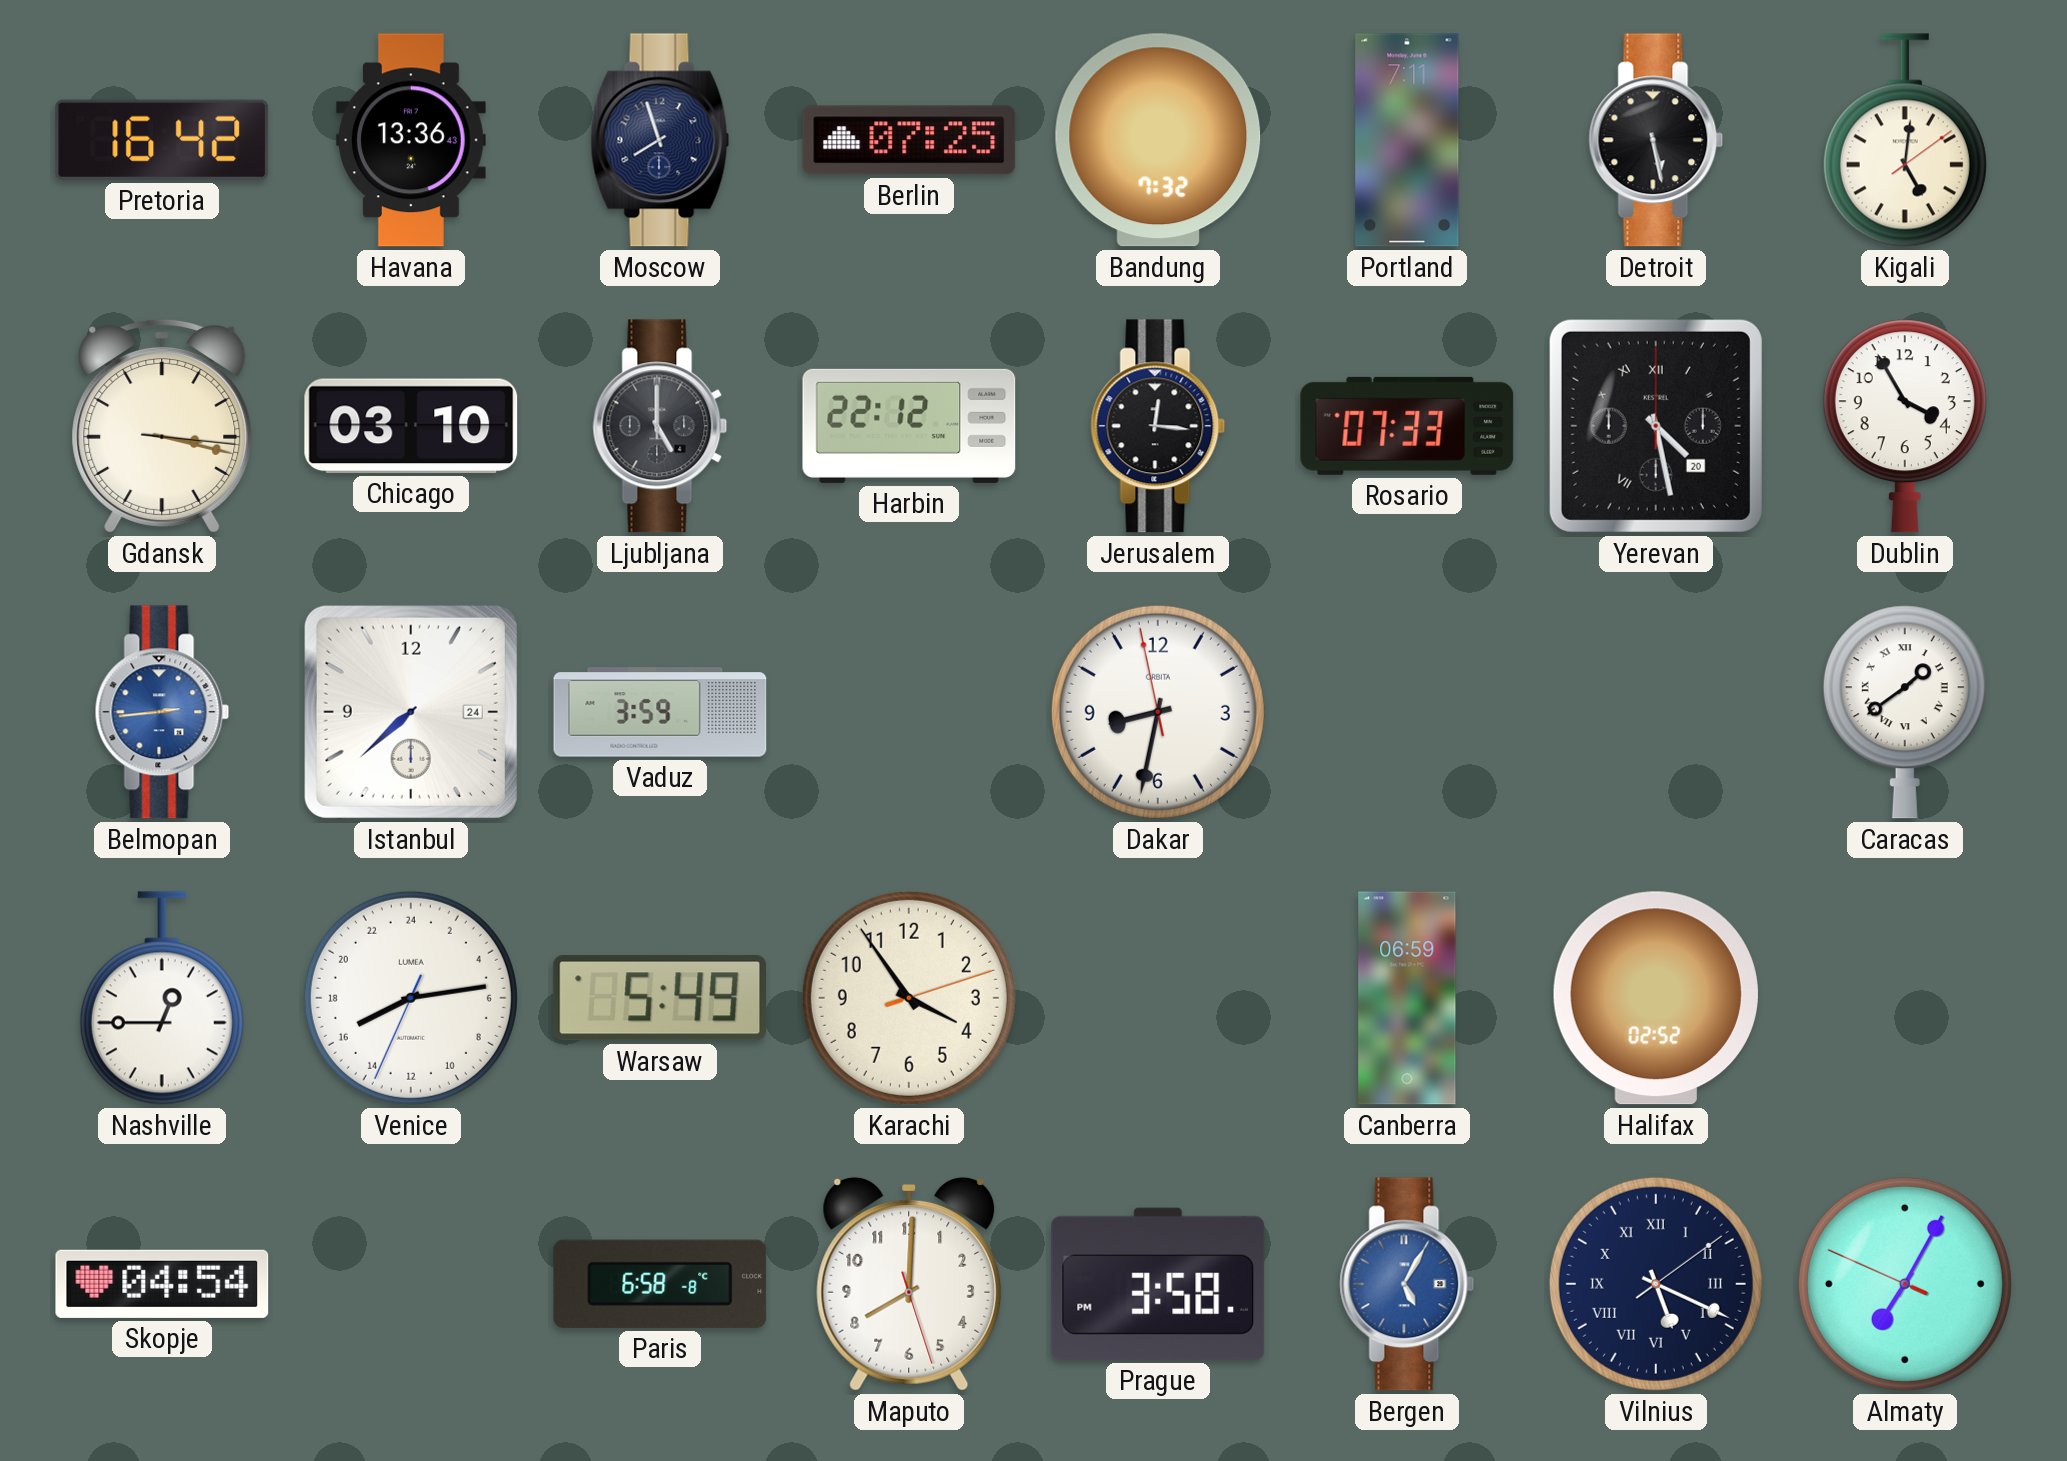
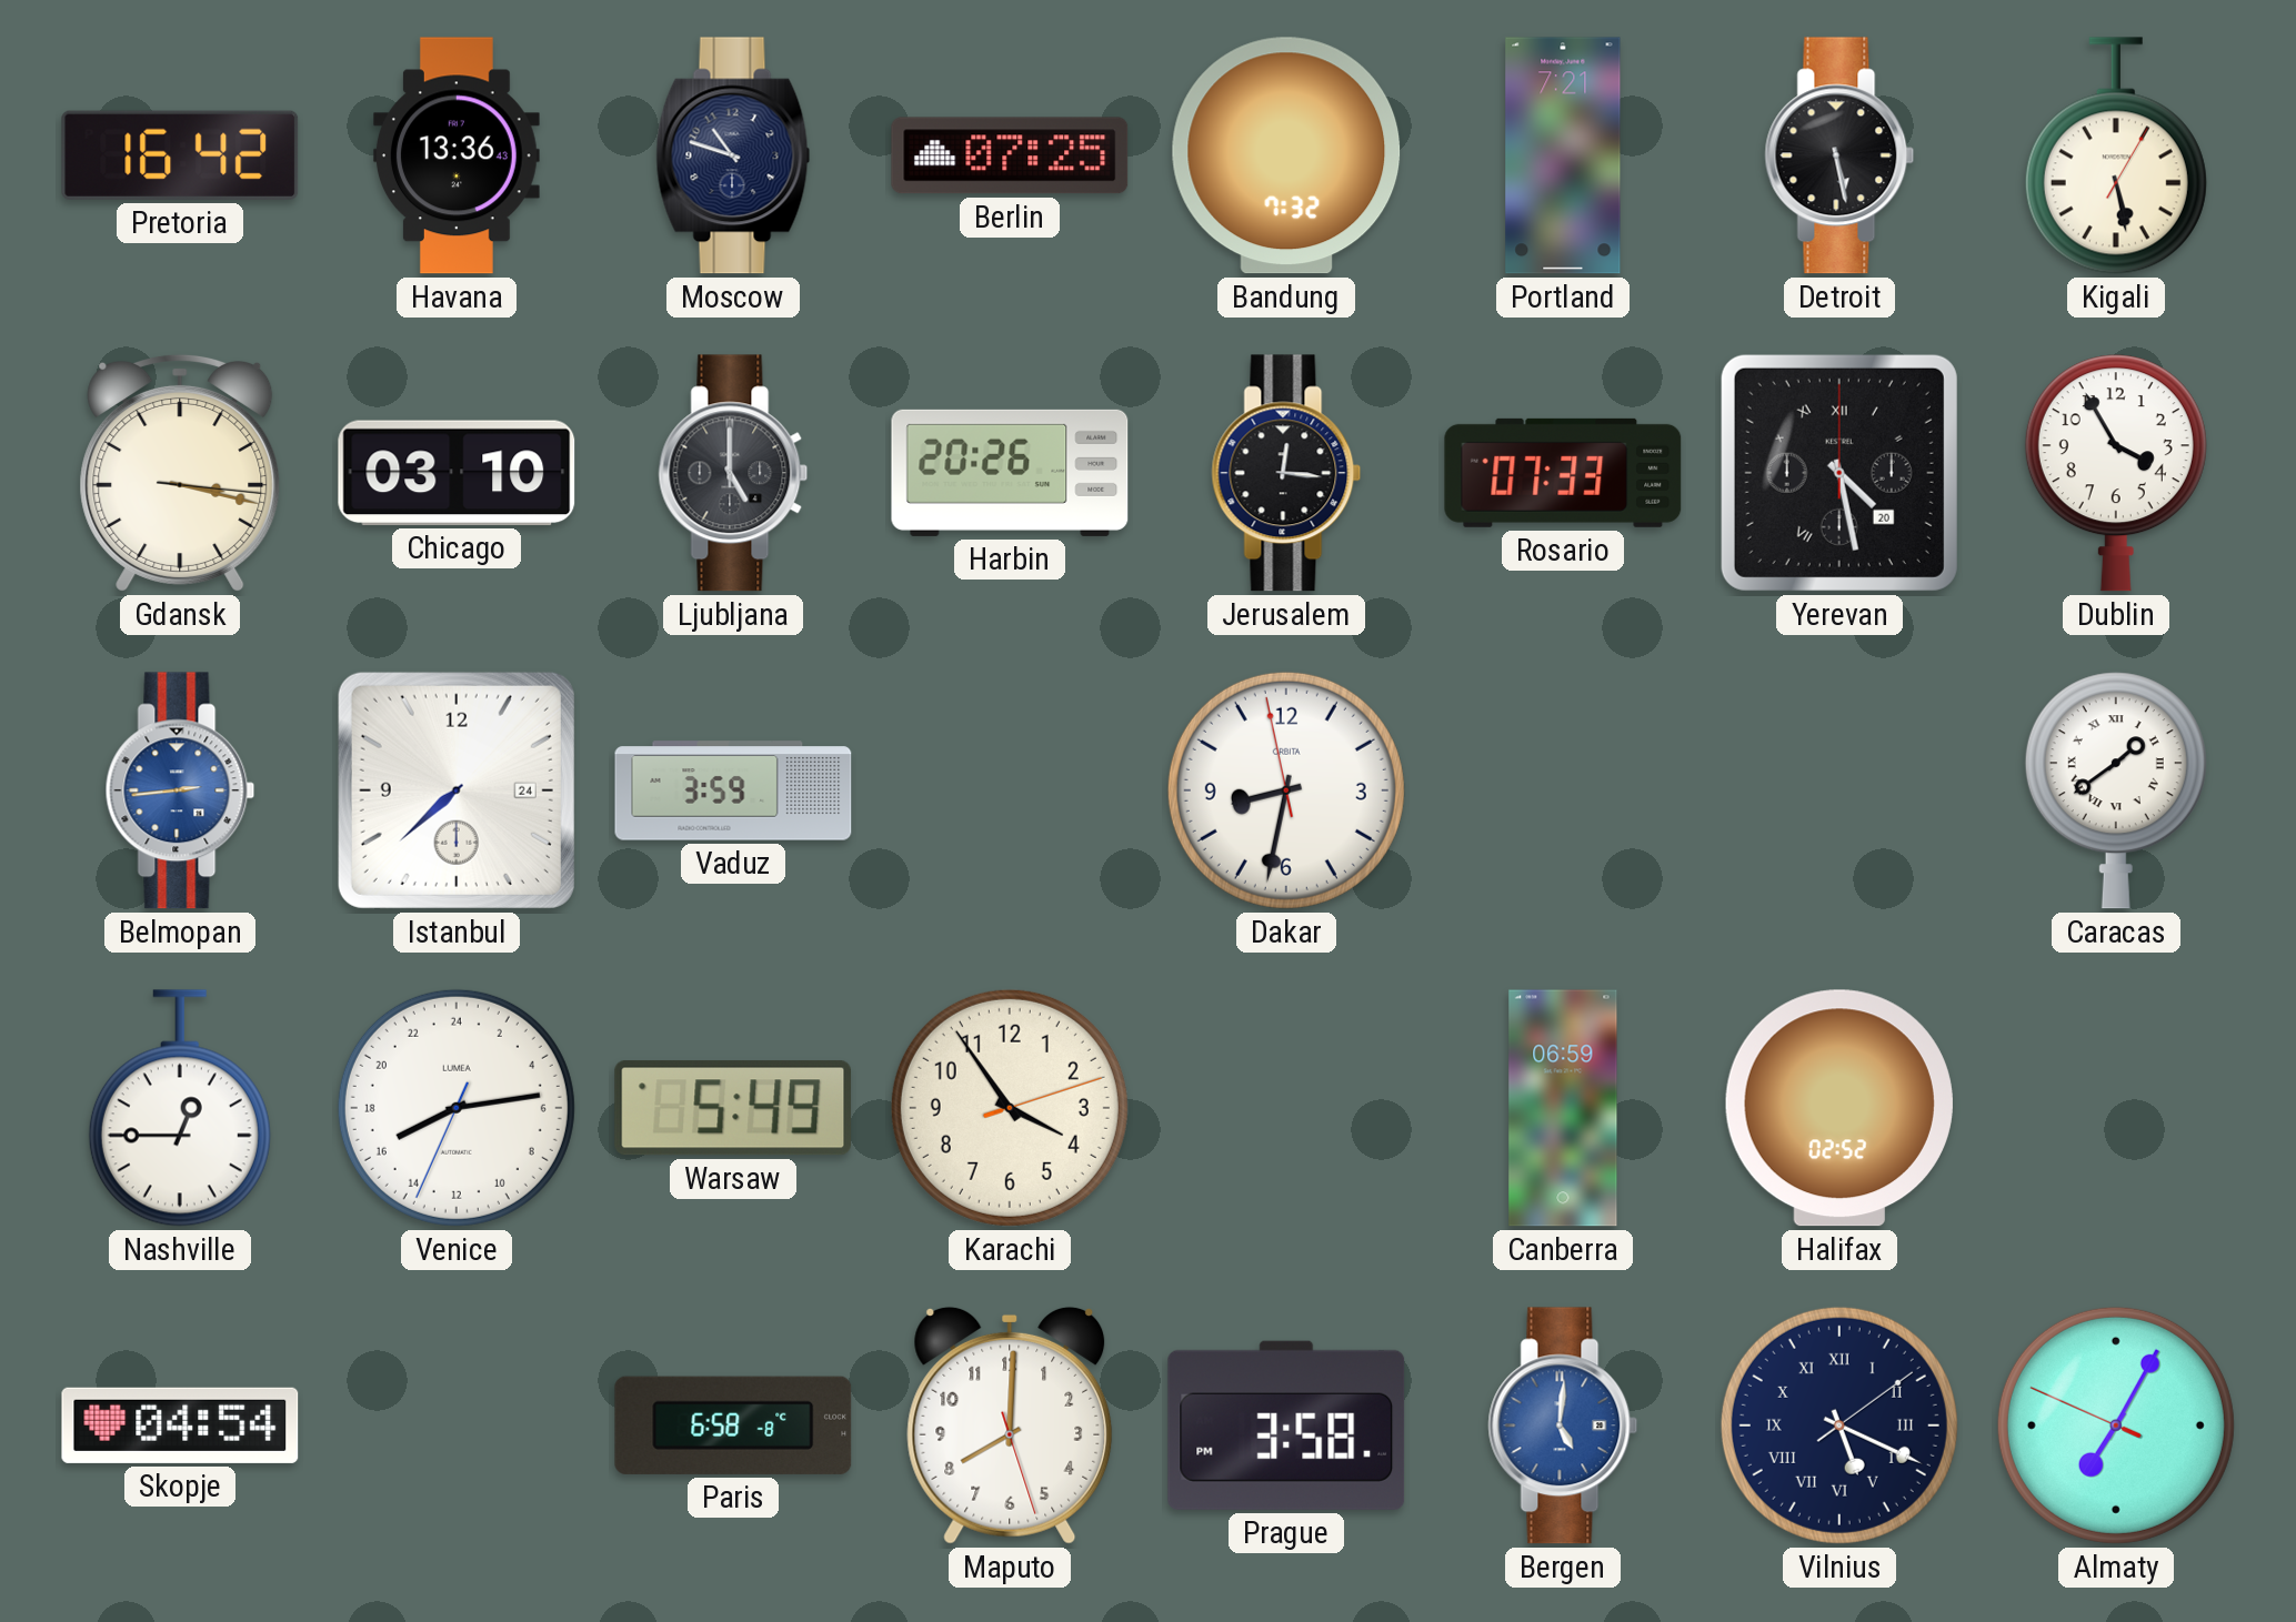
Moscow: 7:57 -> 10:48
Portland: 7:11 -> 7:21
Kigali: 5:01 -> 5:28
Harbin: 22:12 -> 20:26
Bergen: 5:05 -> 5:01
